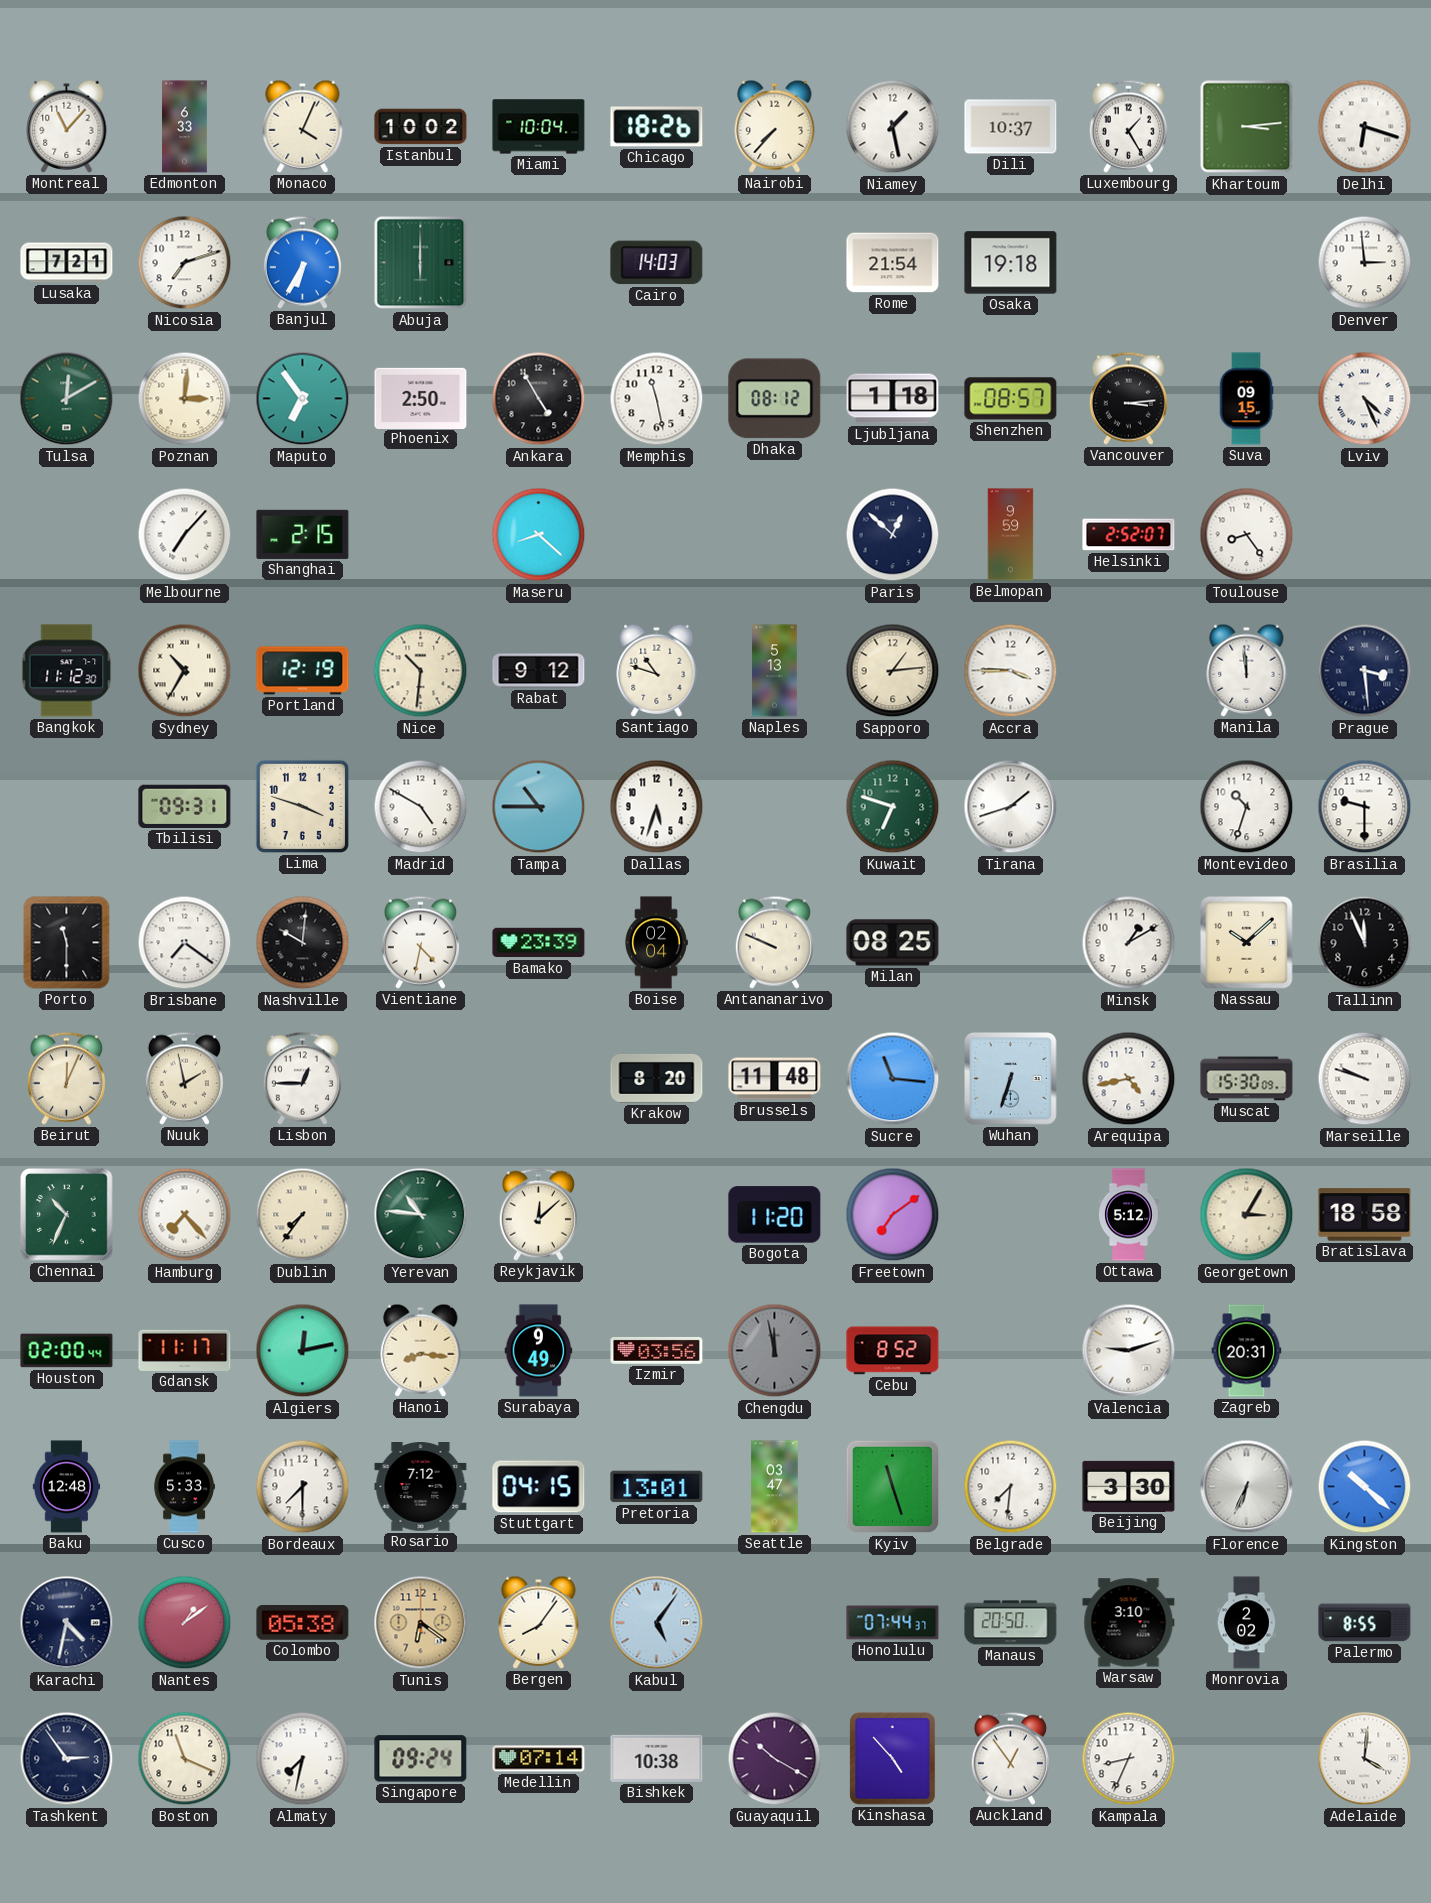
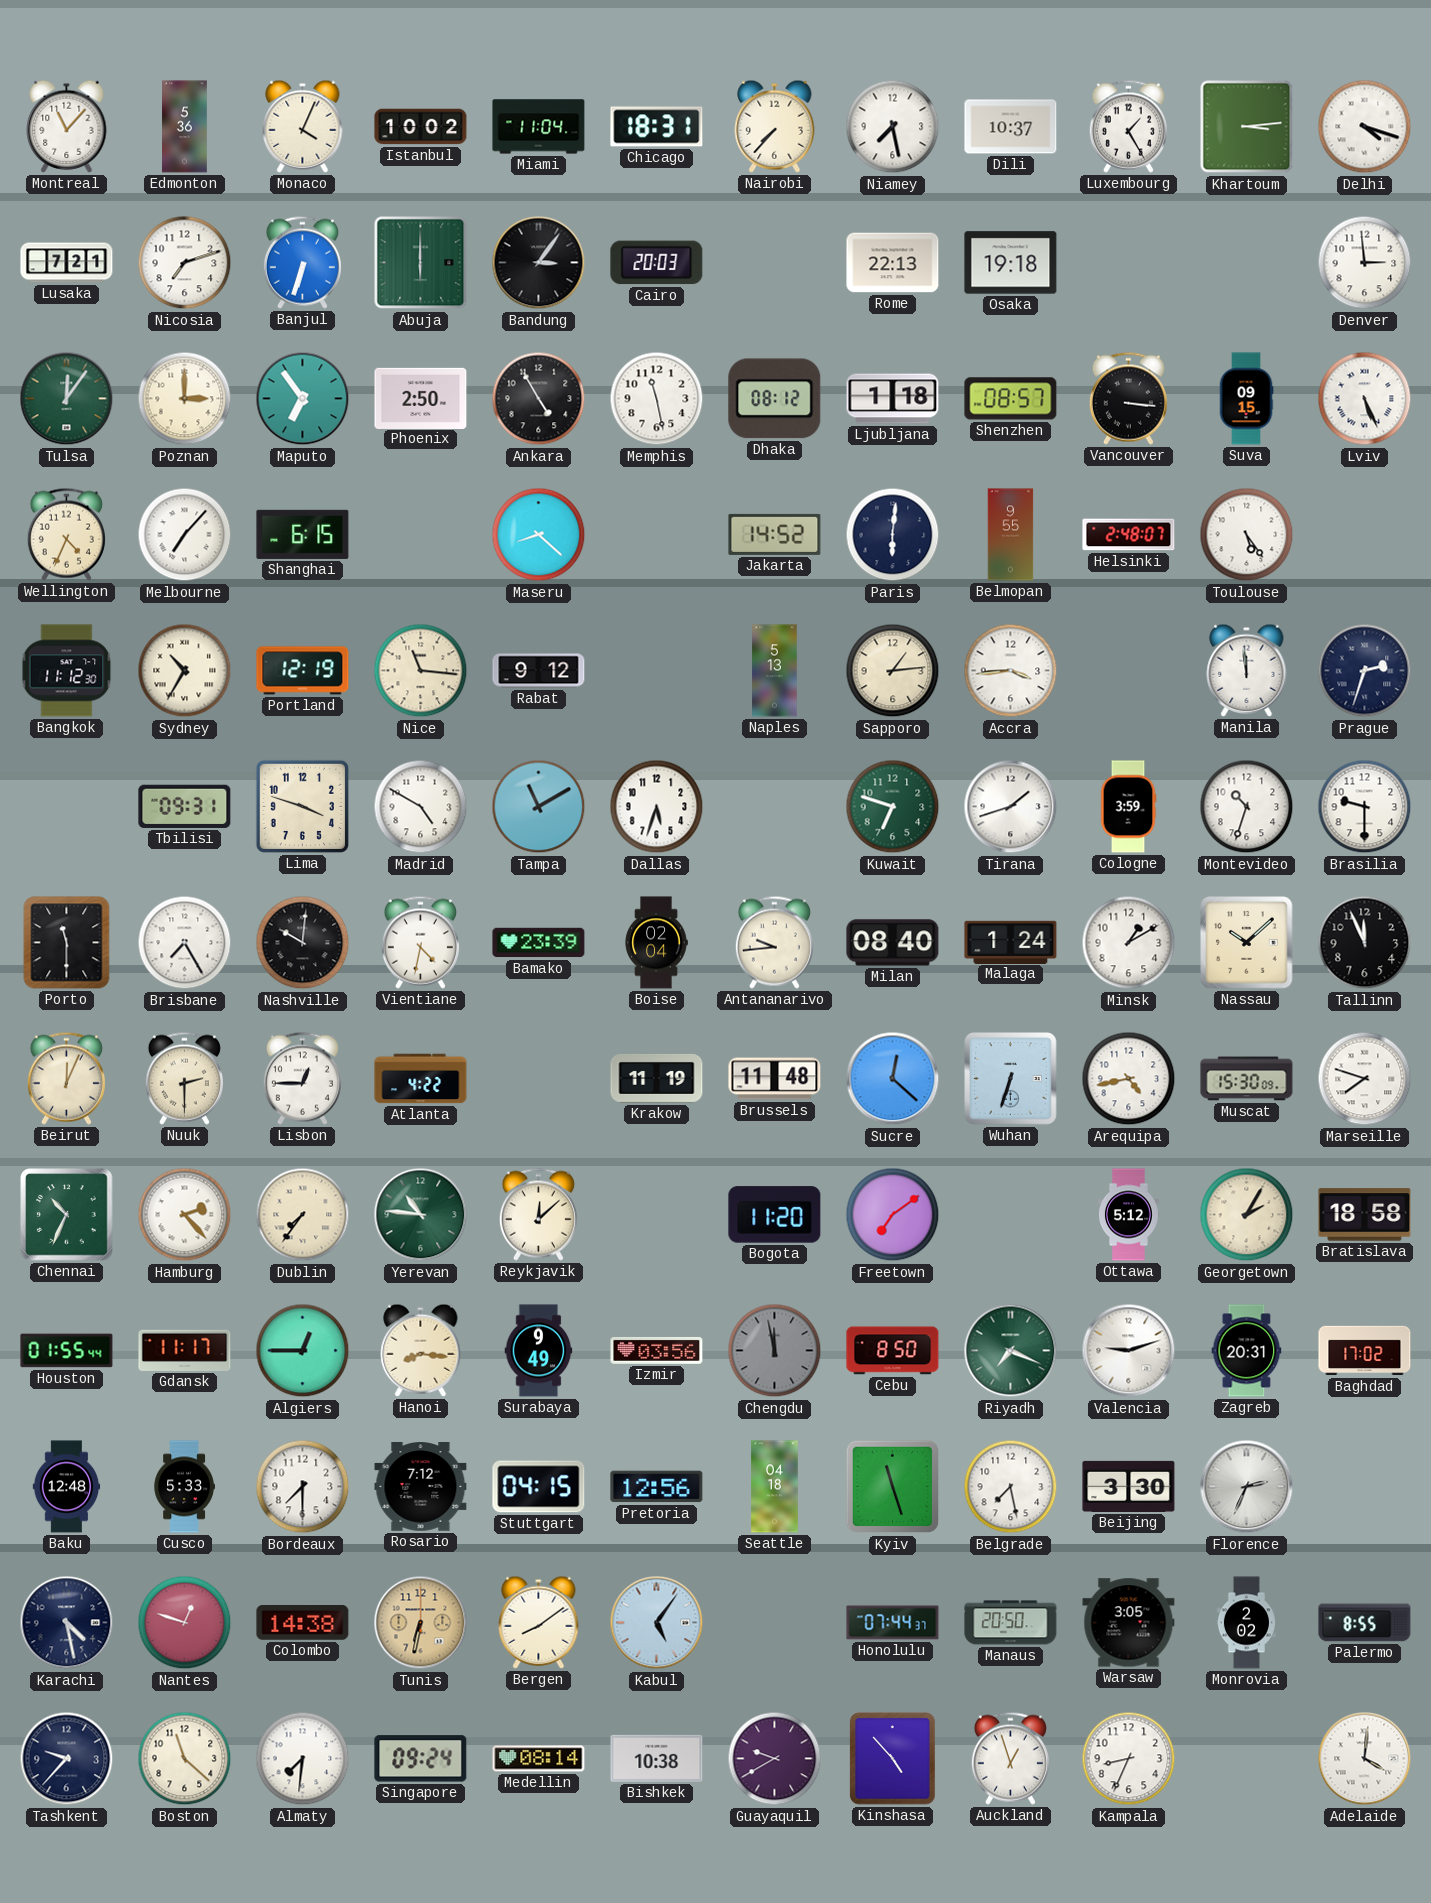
Edmonton: 6:33 -> 5:36
Miami: 10:04 -> 11:04
Chicago: 18:26 -> 18:31
Niamey: 1:28 -> 7:28
Delhi: 6:18 -> 4:18
Banjul: 6:35 -> 6:33
Bandung: none -> 3:06
Cairo: 14:03 -> 20:03
Rome: 21:54 -> 22:13
Tulsa: 12:10 -> 12:06
Poznan: 3:01 -> 3:00
Vancouver: 3:14 -> 3:16
Lviv: 4:26 -> 5:26
Wellington: none -> 4:34
Shanghai: 2:15 -> 6:15
Jakarta: none -> 14:52
Paris: 12:52 -> 6:01
Belmopan: 9:59 -> 9:55
Helsinki: 2:52 -> 2:48
Toulouse: 8:24 -> 5:24
Nice: 10:31 -> 11:16
Santiago: 10:48 -> none
Accra: 3:45 -> 3:44
Prague: 3:29 -> 2:33
Tampa: 10:45 -> 11:10
Cologne: none -> 3:59
Brisbane: 7:21 -> 7:25
Antananarivo: 9:49 -> 9:44
Milan: 08:25 -> 08:40
Malaga: none -> 1:24
Nuuk: 1:58 -> 2:30
Atlanta: none -> 4:22
Krakow: 8:20 -> 11:19
Sucre: 11:16 -> 12:22
Marseille: 9:48 -> 7:48
Hamburg: 7:23 -> 2:23
Georgetown: 3:05 -> 2:05
Houston: 02:00 -> 01:55
Algiers: 12:13 -> 12:45
Cebu: 8:52 -> 8:50
Riyadh: none -> 7:19
Baghdad: none -> 17:02
Pretoria: 13:01 -> 12:56
Seattle: 03:47 -> 04:18
Belgrade: 7:31 -> 7:28
Florence: 6:34 -> 2:34
Kingston: 10:22 -> none
Karachi: 4:32 -> 4:28
Nantes: 1:09 -> 12:48
Colombo: 05:38 -> 14:38
Tunis: 6:21 -> 6:32
Bergen: 8:06 -> 8:09
Warsaw: 3:10 -> 3:05
Tashkent: 2:54 -> 9:37
Boston: 11:19 -> 11:22
Almaty: 7:32 -> 7:31
Medellin: 07:14 -> 08:14
Guayaquil: 10:20 -> 9:40
Auckland: 12:54 -> 12:57
